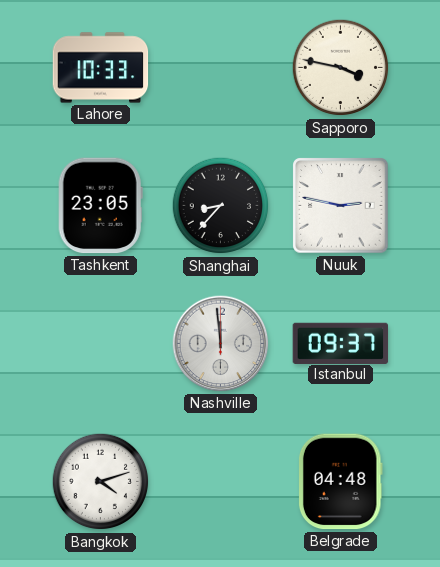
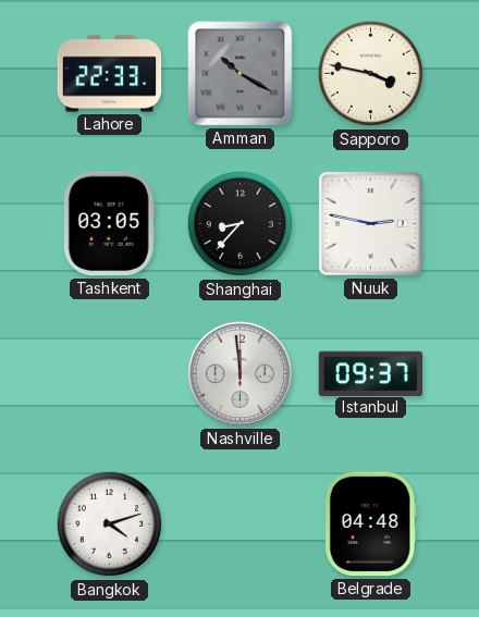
Lahore: 10:33 -> 22:33
Amman: none -> 10:20
Tashkent: 23:05 -> 03:05
